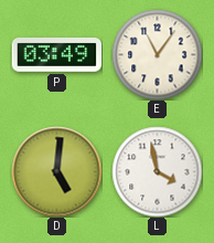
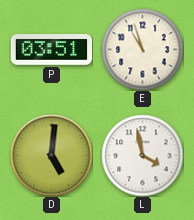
P: 03:49 -> 03:51
E: 11:06 -> 10:57
